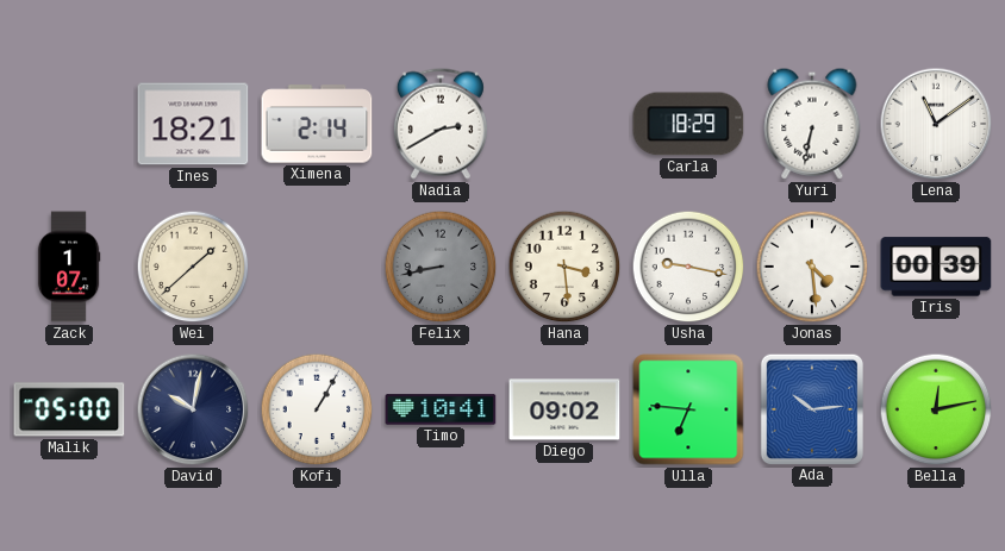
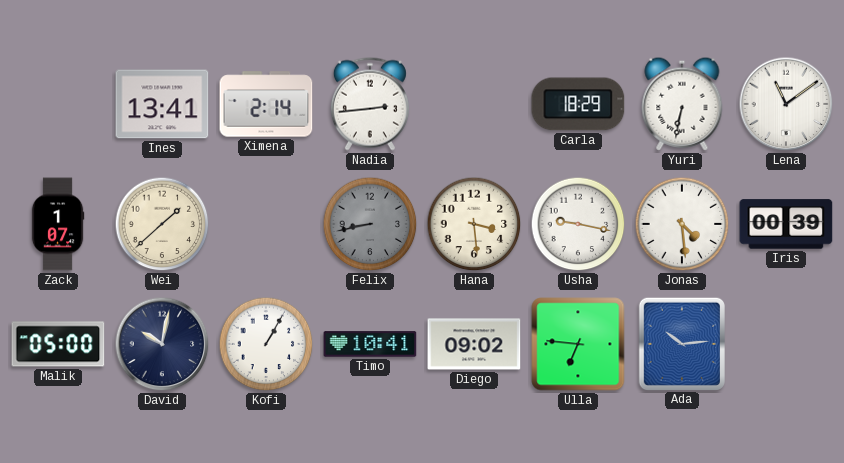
Ines: 18:21 -> 13:41
Nadia: 2:40 -> 2:44
Bella: 12:13 -> none
